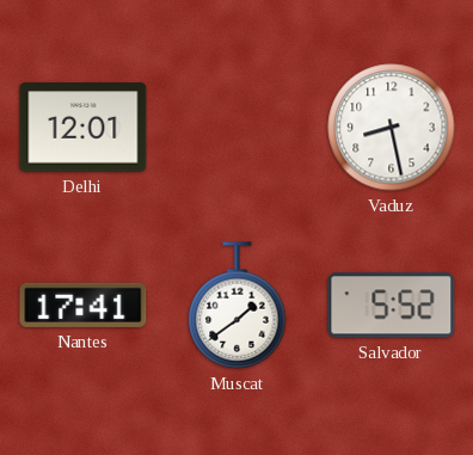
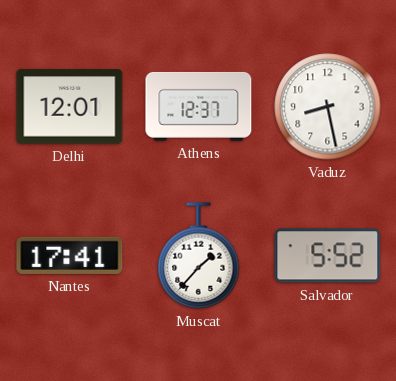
Athens: none -> 12:37
Muscat: 1:39 -> 1:37
